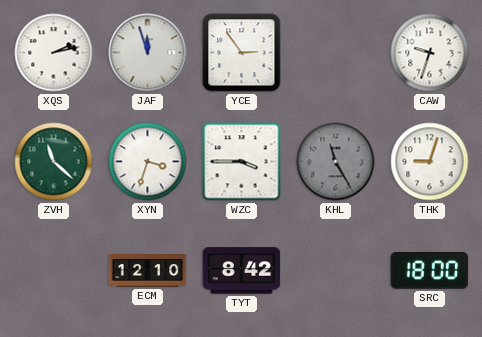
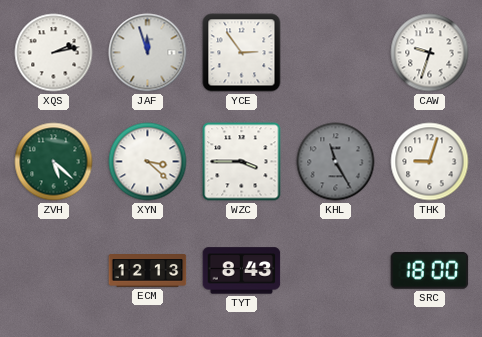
ZVH: 11:22 -> 5:22
XYN: 3:33 -> 3:22
ECM: 12:10 -> 12:13
TYT: 8:42 -> 8:43
